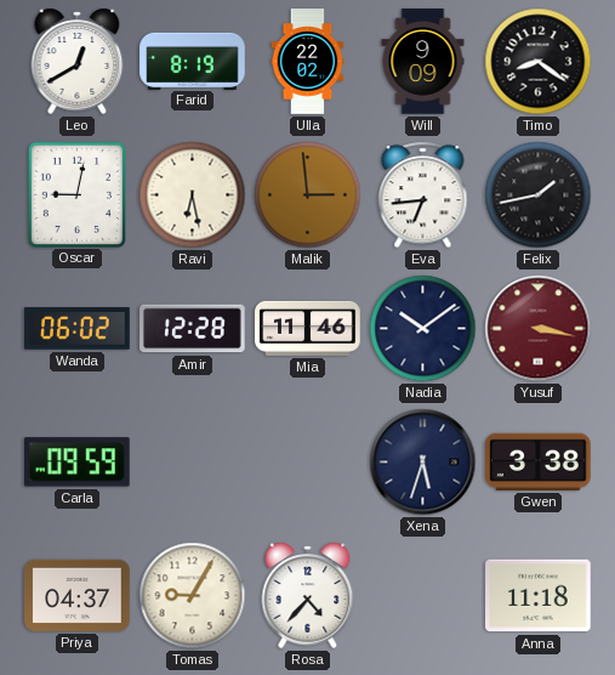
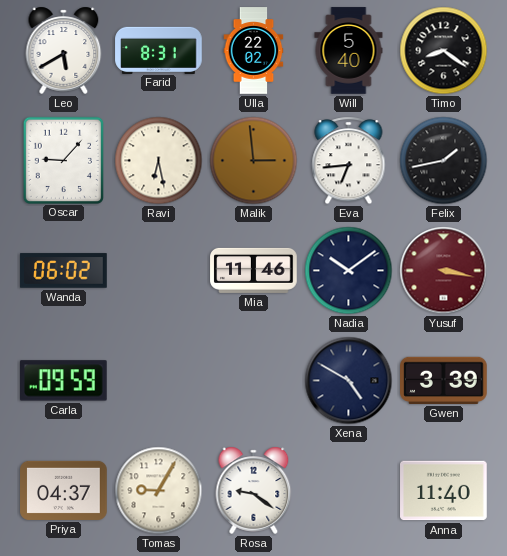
Leo: 12:40 -> 5:40
Farid: 8:19 -> 8:31
Will: 9:09 -> 5:40
Oscar: 9:02 -> 9:07
Amir: 12:28 -> none
Xena: 5:33 -> 4:50
Gwen: 3:38 -> 3:39
Rosa: 4:37 -> 9:21
Anna: 11:18 -> 11:40
